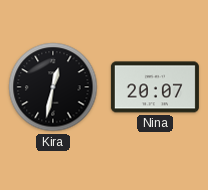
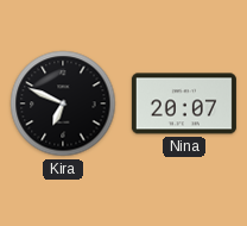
Kira: 12:32 -> 6:49
